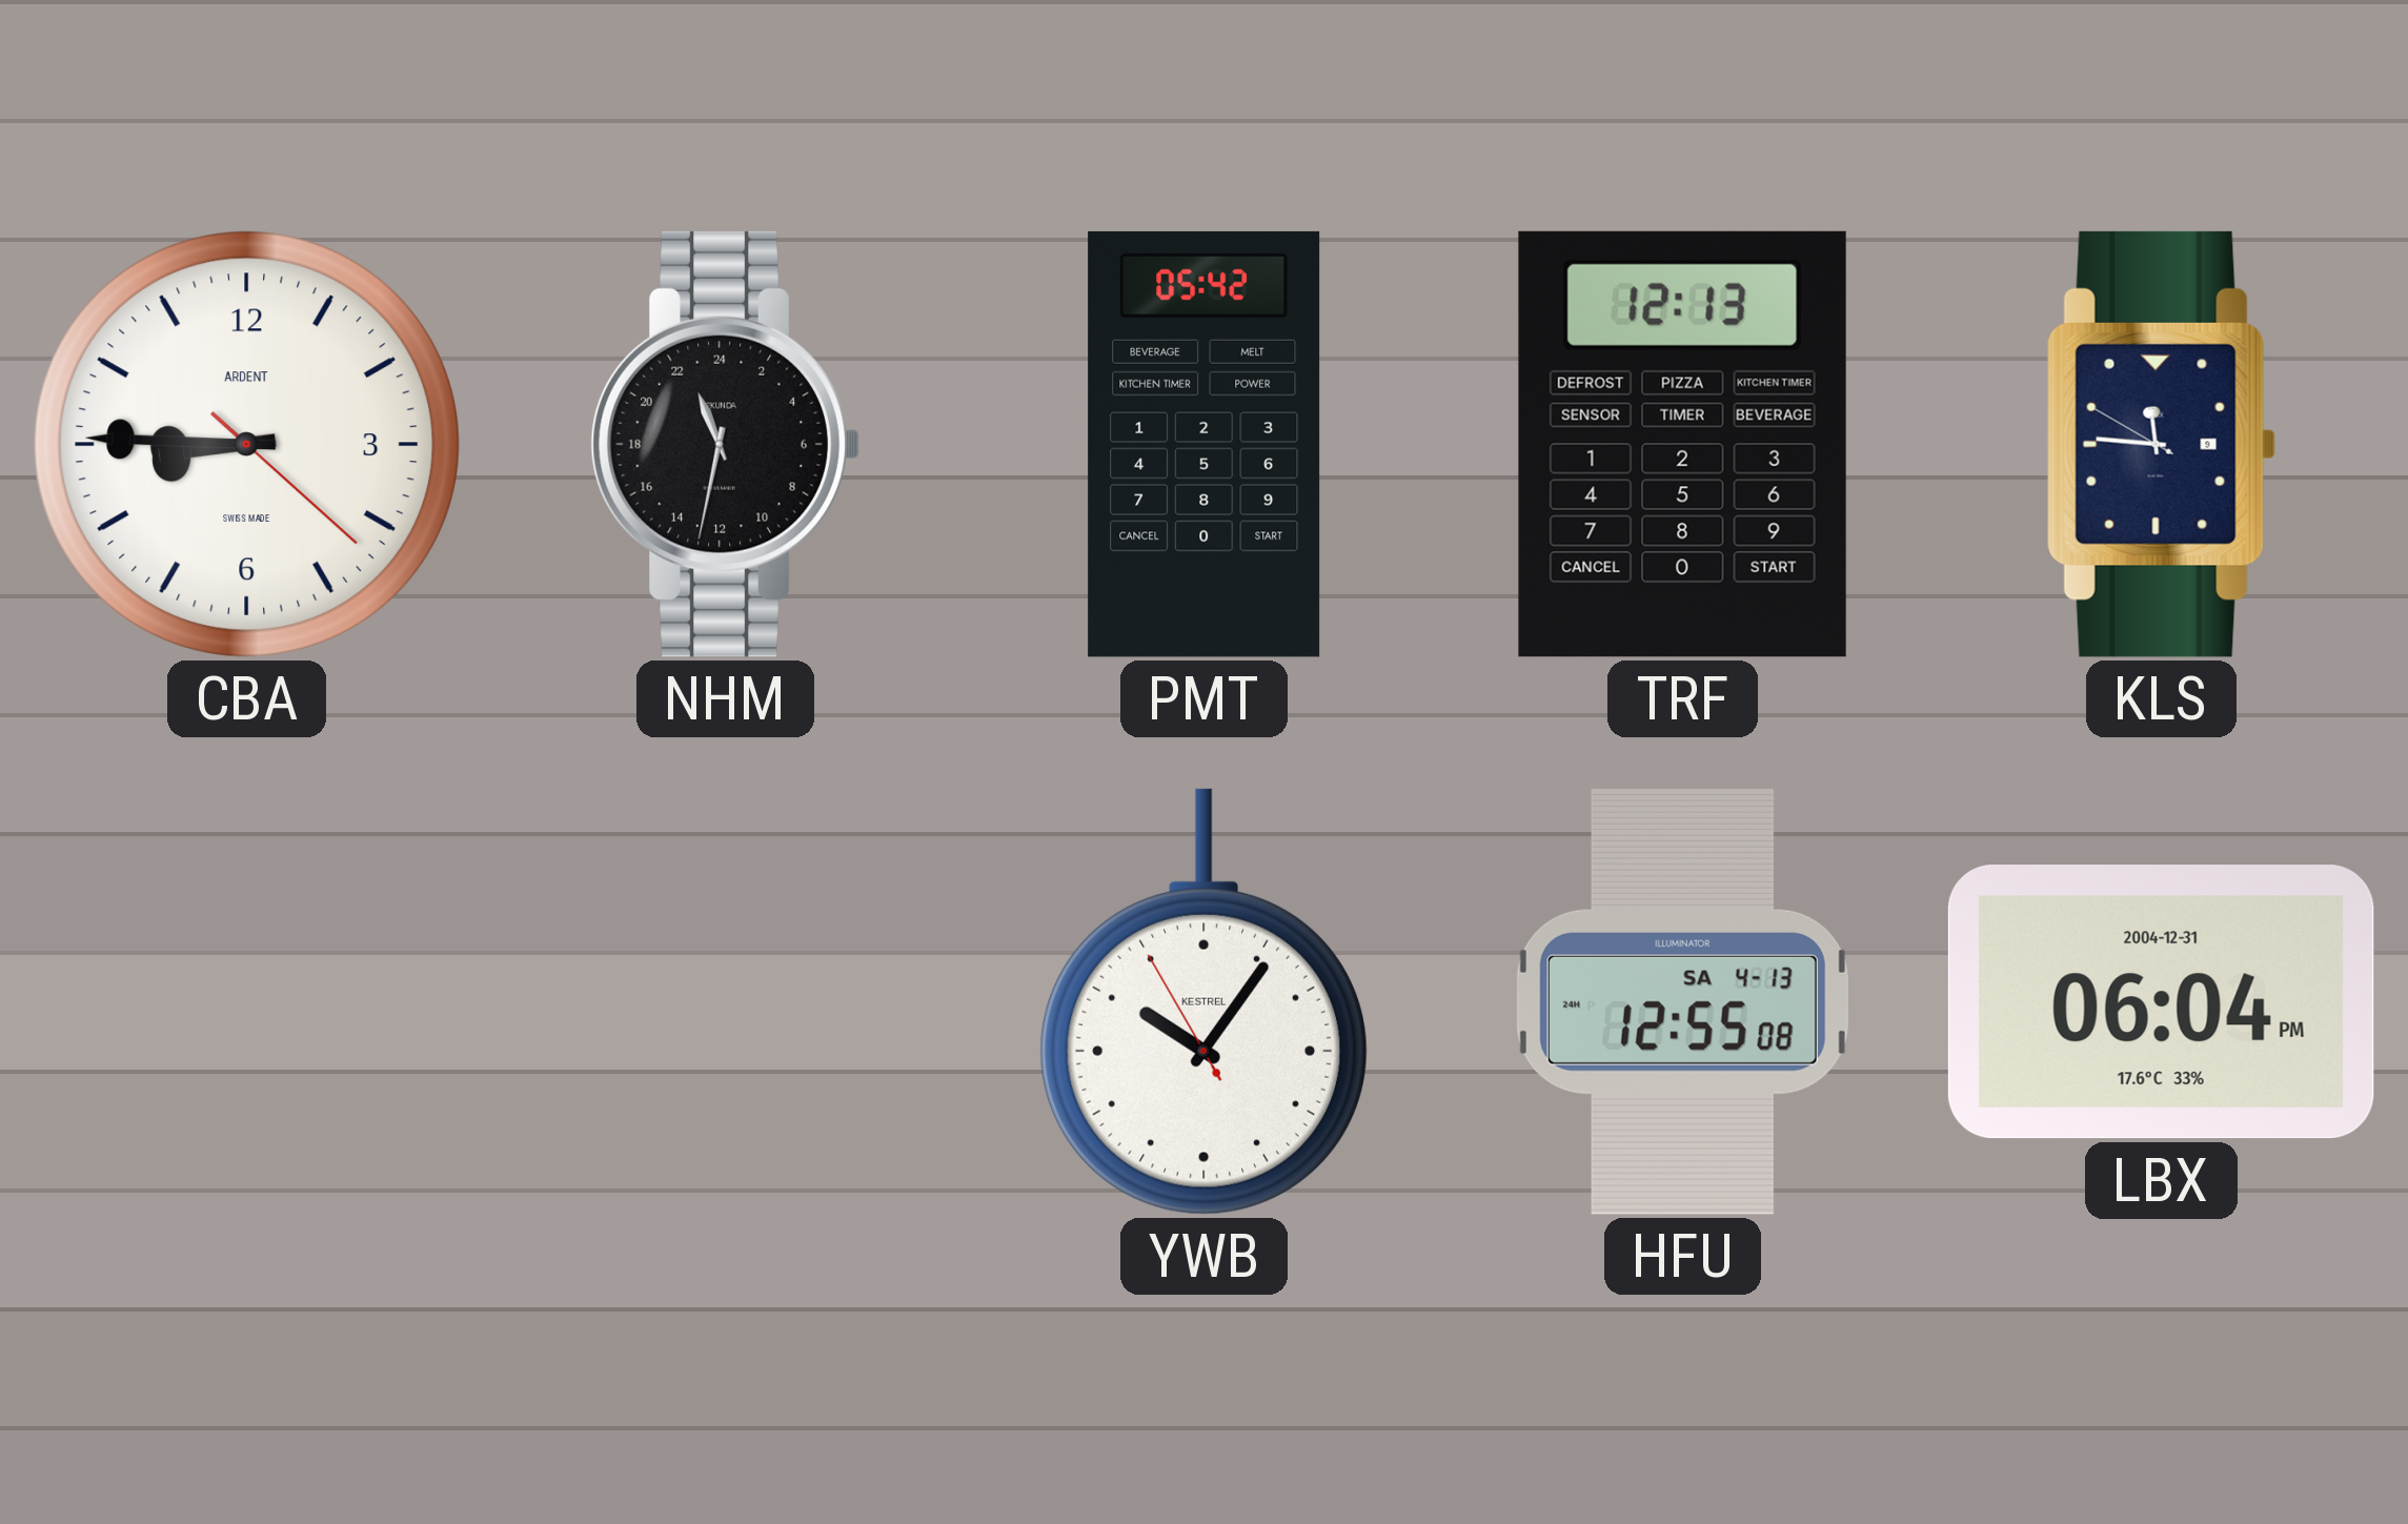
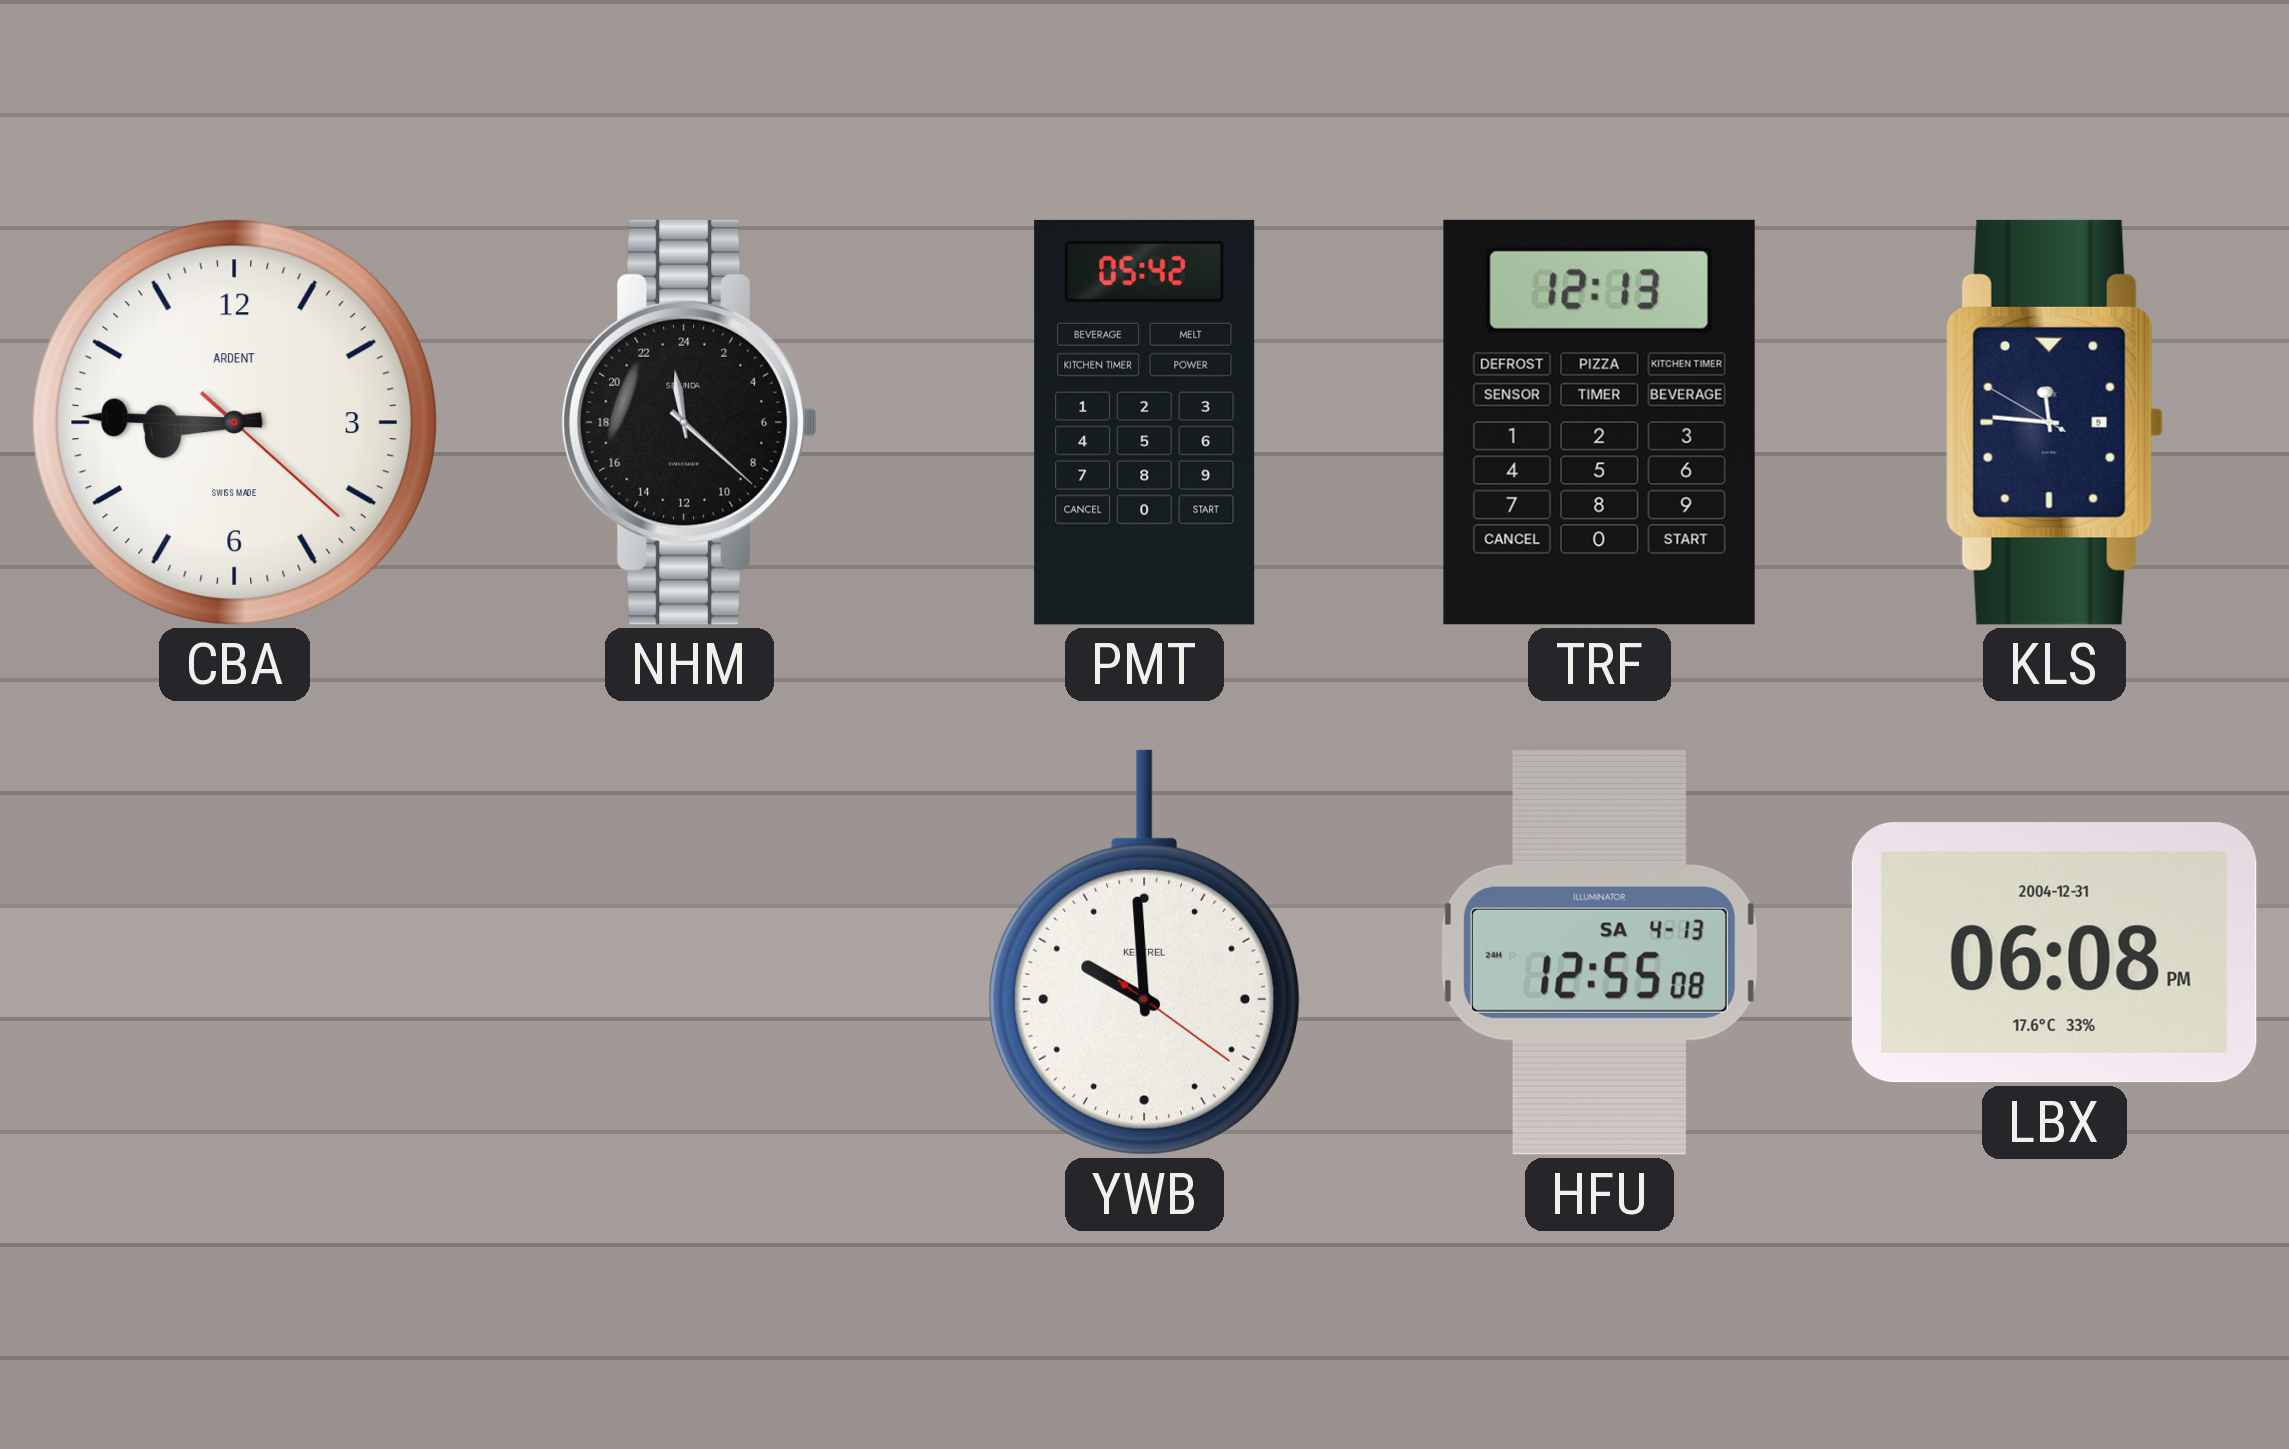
NHM: 22:32 -> 23:22
YWB: 10:05 -> 9:59
LBX: 06:04 -> 06:08
